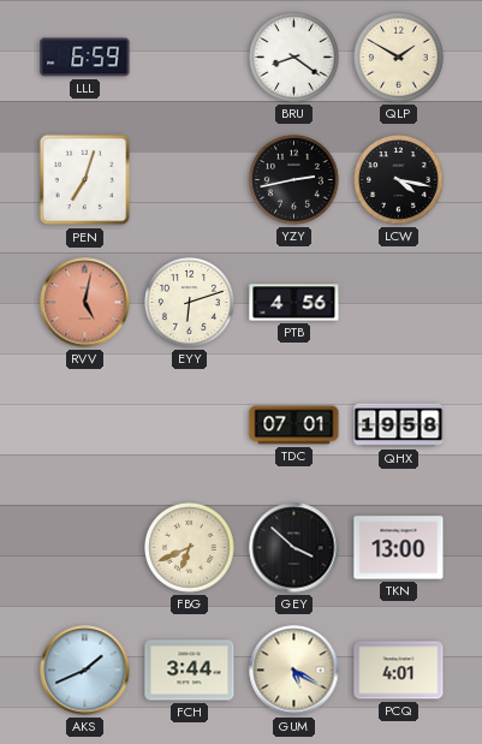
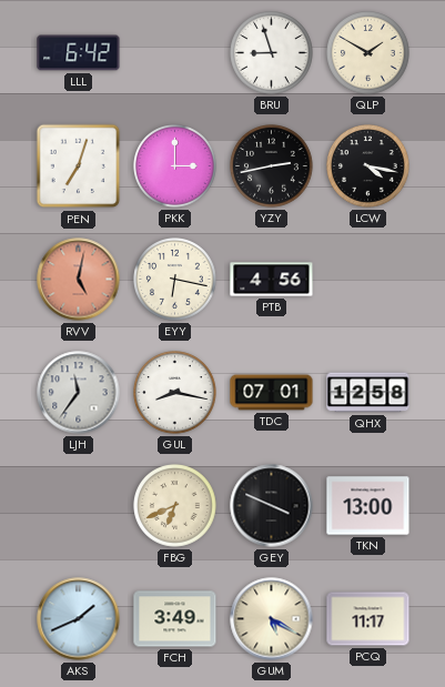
LLL: 6:59 -> 6:42
BRU: 8:21 -> 8:57
PKK: none -> 3:00
EYY: 6:12 -> 6:17
LJH: none -> 11:36
GUL: none -> 8:17
QHX: 19:58 -> 12:58
GEY: 3:52 -> 3:49
FCH: 3:44 -> 3:49
PCQ: 4:01 -> 11:17
